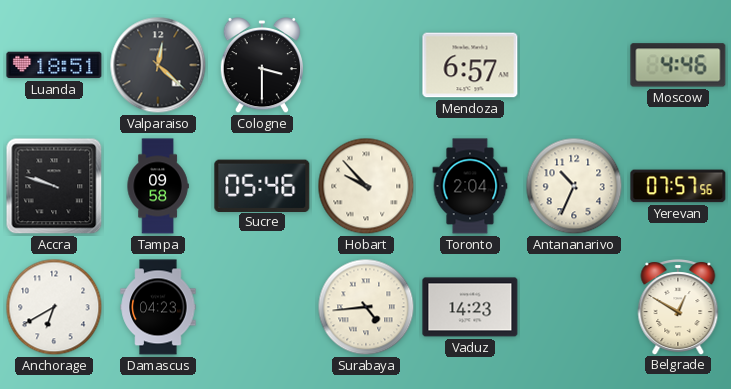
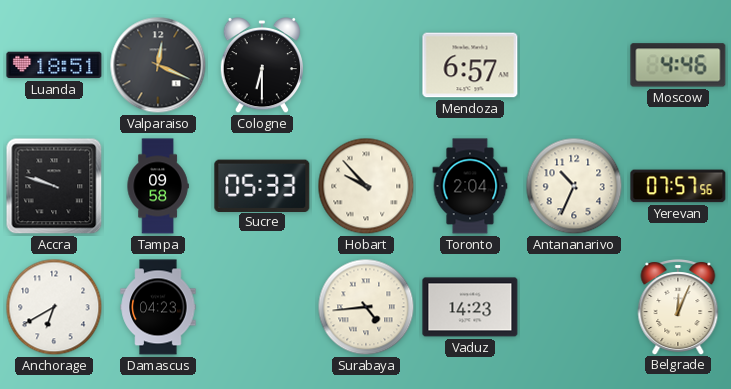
Valparaiso: 12:22 -> 12:19
Cologne: 3:30 -> 6:30
Sucre: 05:46 -> 05:33
Belgrade: 12:50 -> 12:04
